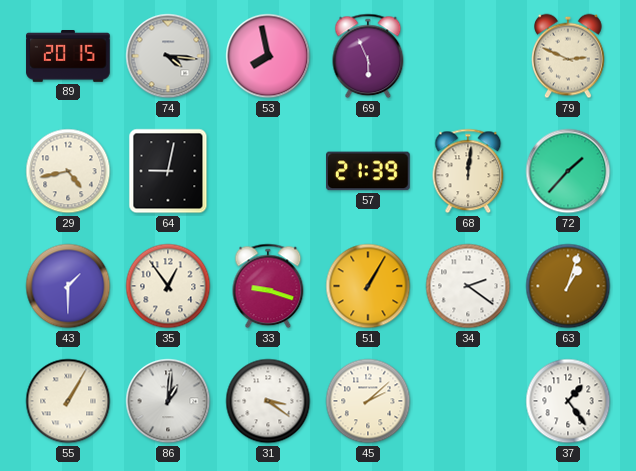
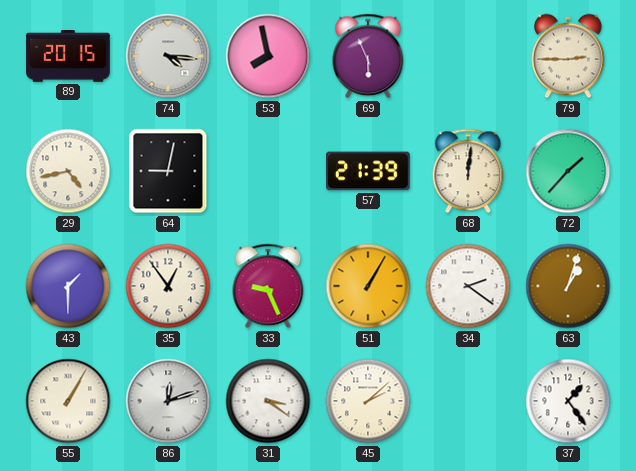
79: 2:49 -> 2:45
33: 9:18 -> 9:26
86: 1:01 -> 12:12
